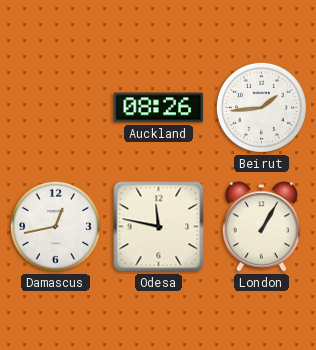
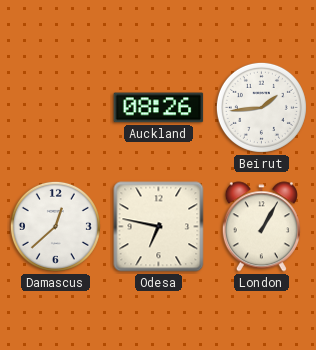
Damascus: 12:43 -> 12:38
Odesa: 11:47 -> 6:47
